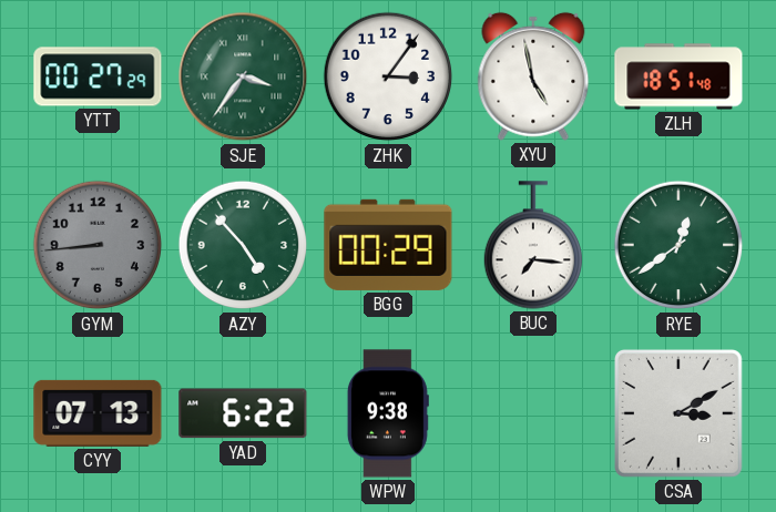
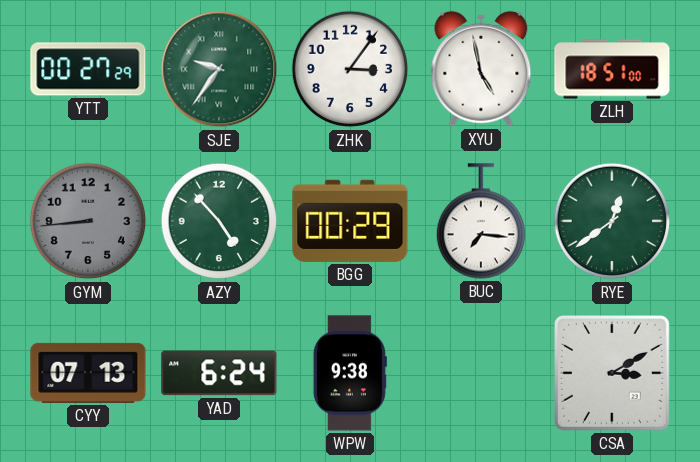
SJE: 3:36 -> 9:36
ZLH: 18:51:48 -> 18:51:00
YAD: 6:22 -> 6:24
